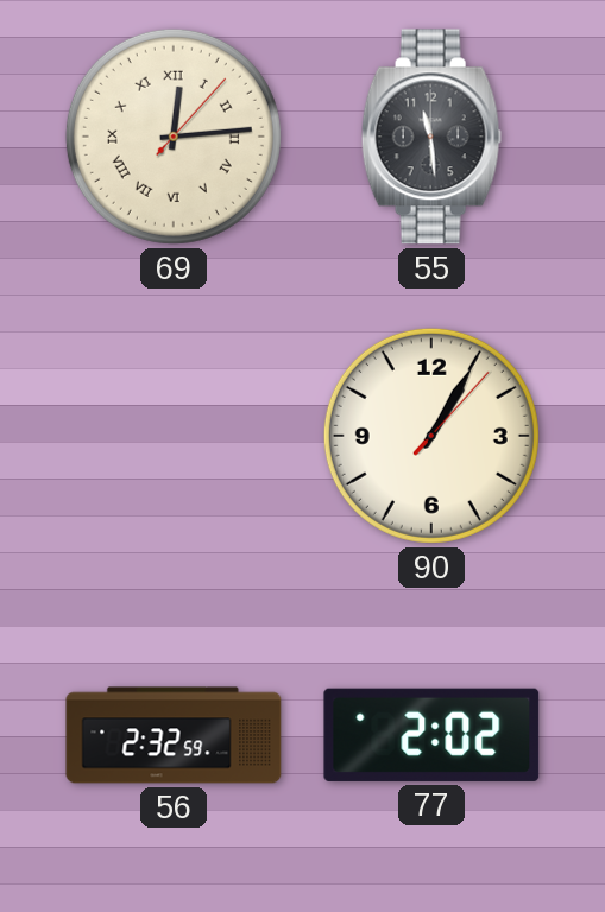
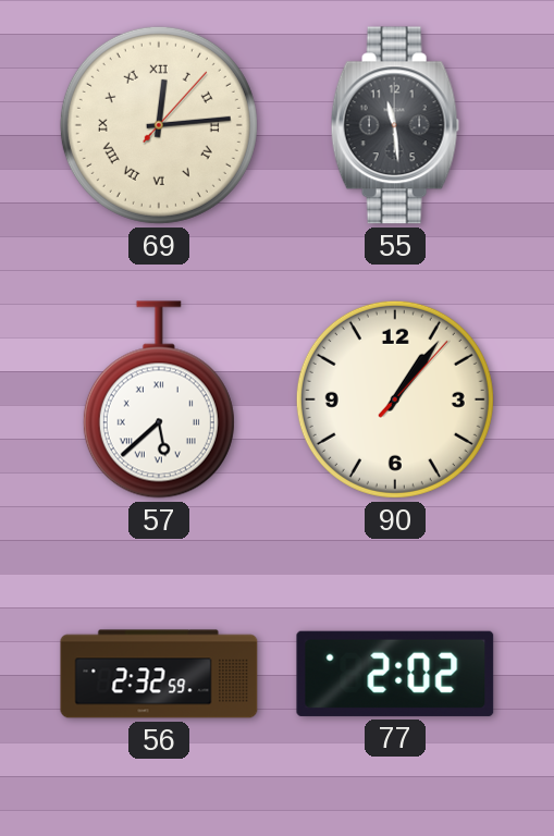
57: none -> 5:38
90: 1:05 -> 1:06
